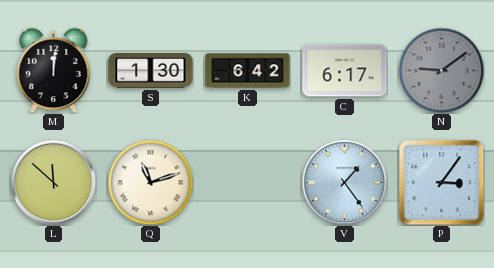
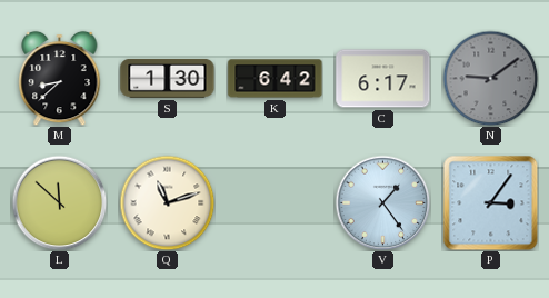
M: 12:01 -> 8:38
